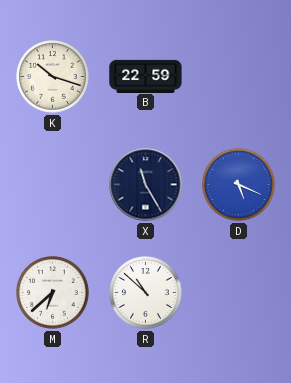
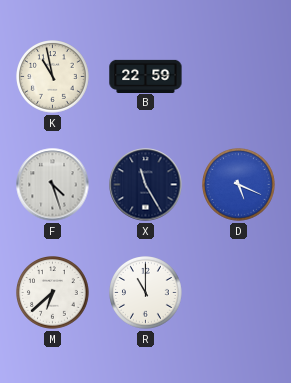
K: 10:18 -> 10:58
F: none -> 4:27
R: 10:52 -> 11:00
